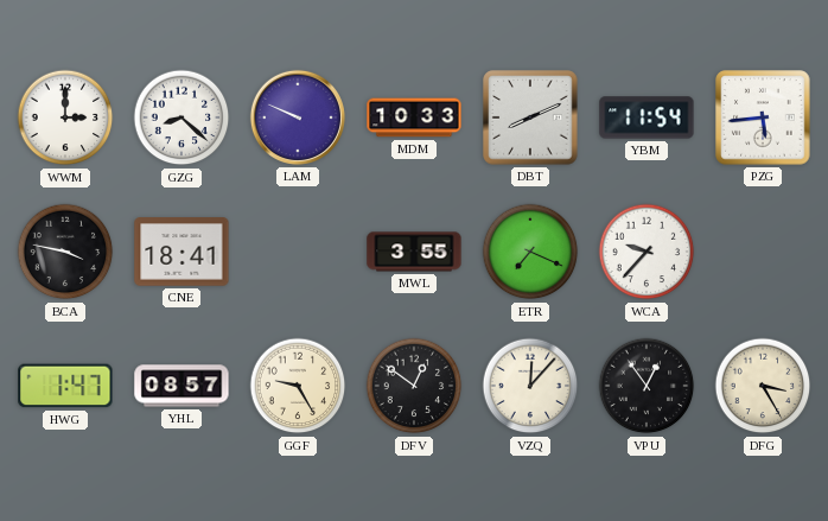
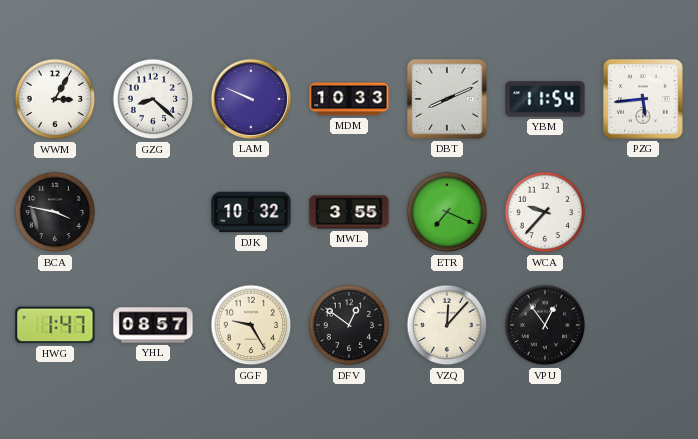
WWM: 3:00 -> 3:05
CNE: 18:41 -> none
DJK: none -> 10:32
DFG: 3:25 -> none
